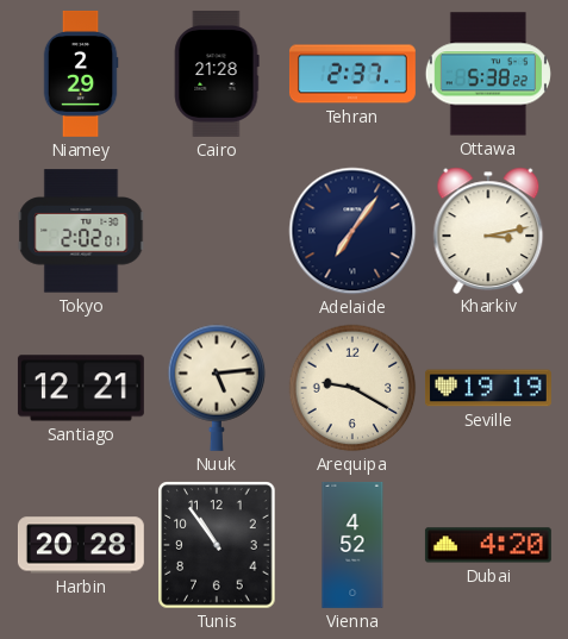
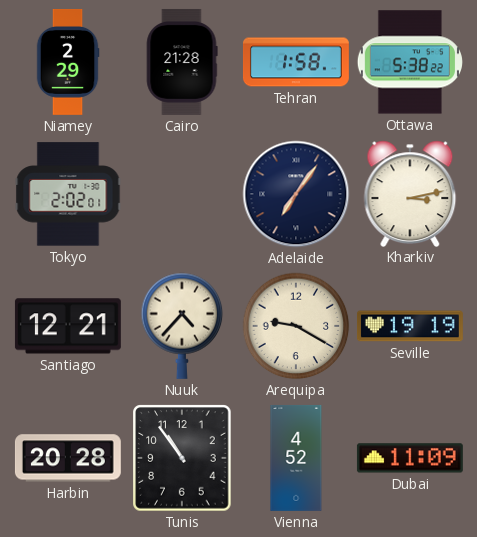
Tehran: 2:37 -> 1:58
Nuuk: 5:14 -> 4:37
Dubai: 4:20 -> 11:09
